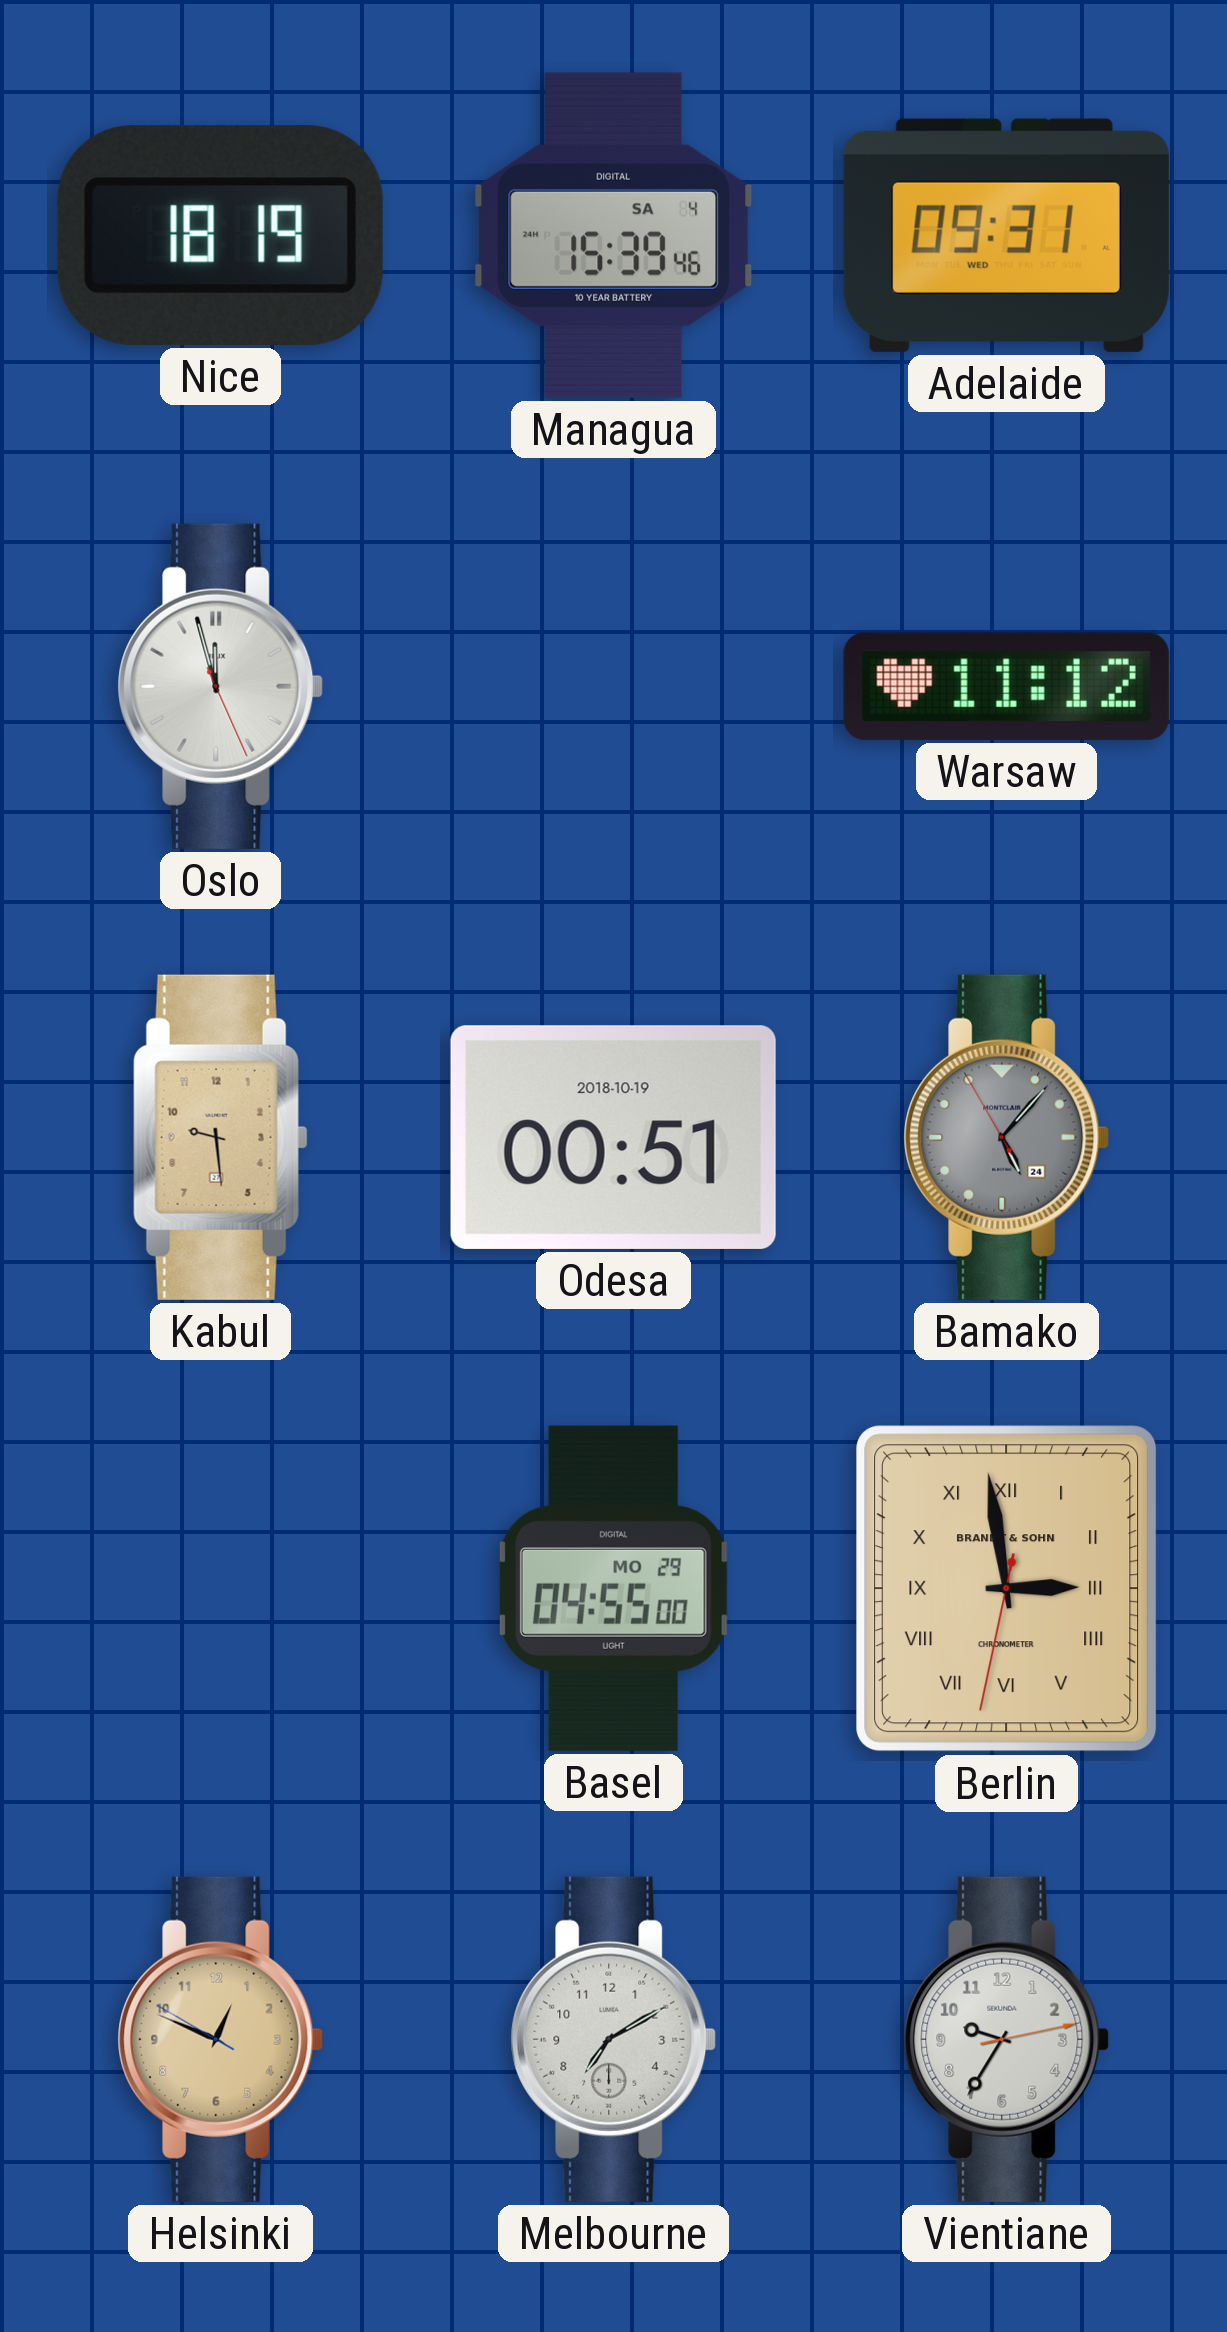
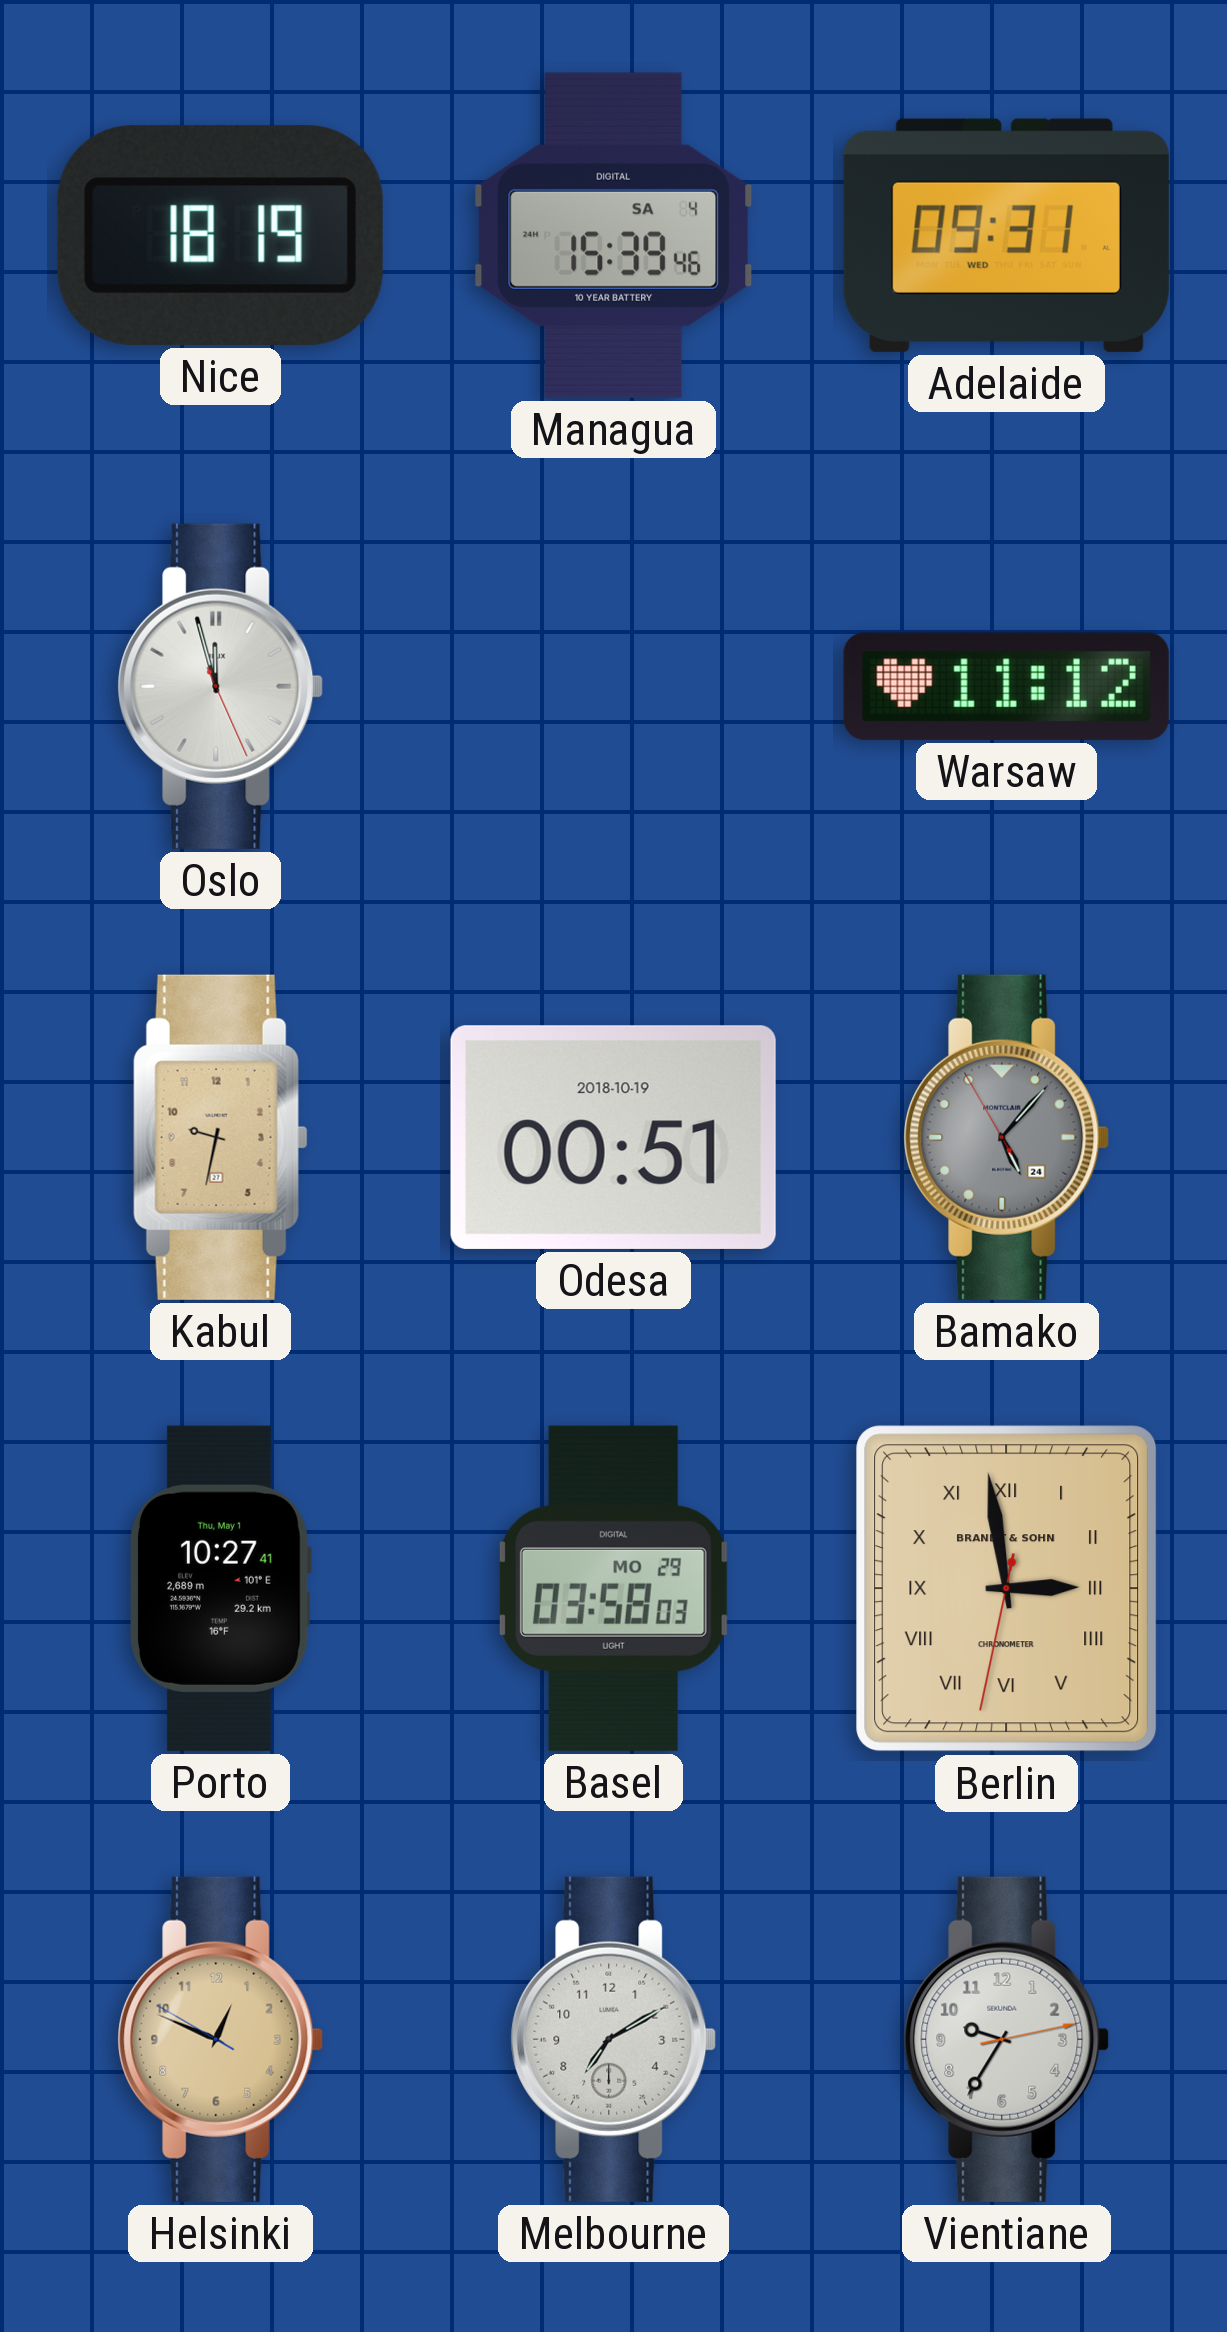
Kabul: 9:29 -> 9:32
Porto: none -> 10:27
Basel: 04:55 -> 03:58
